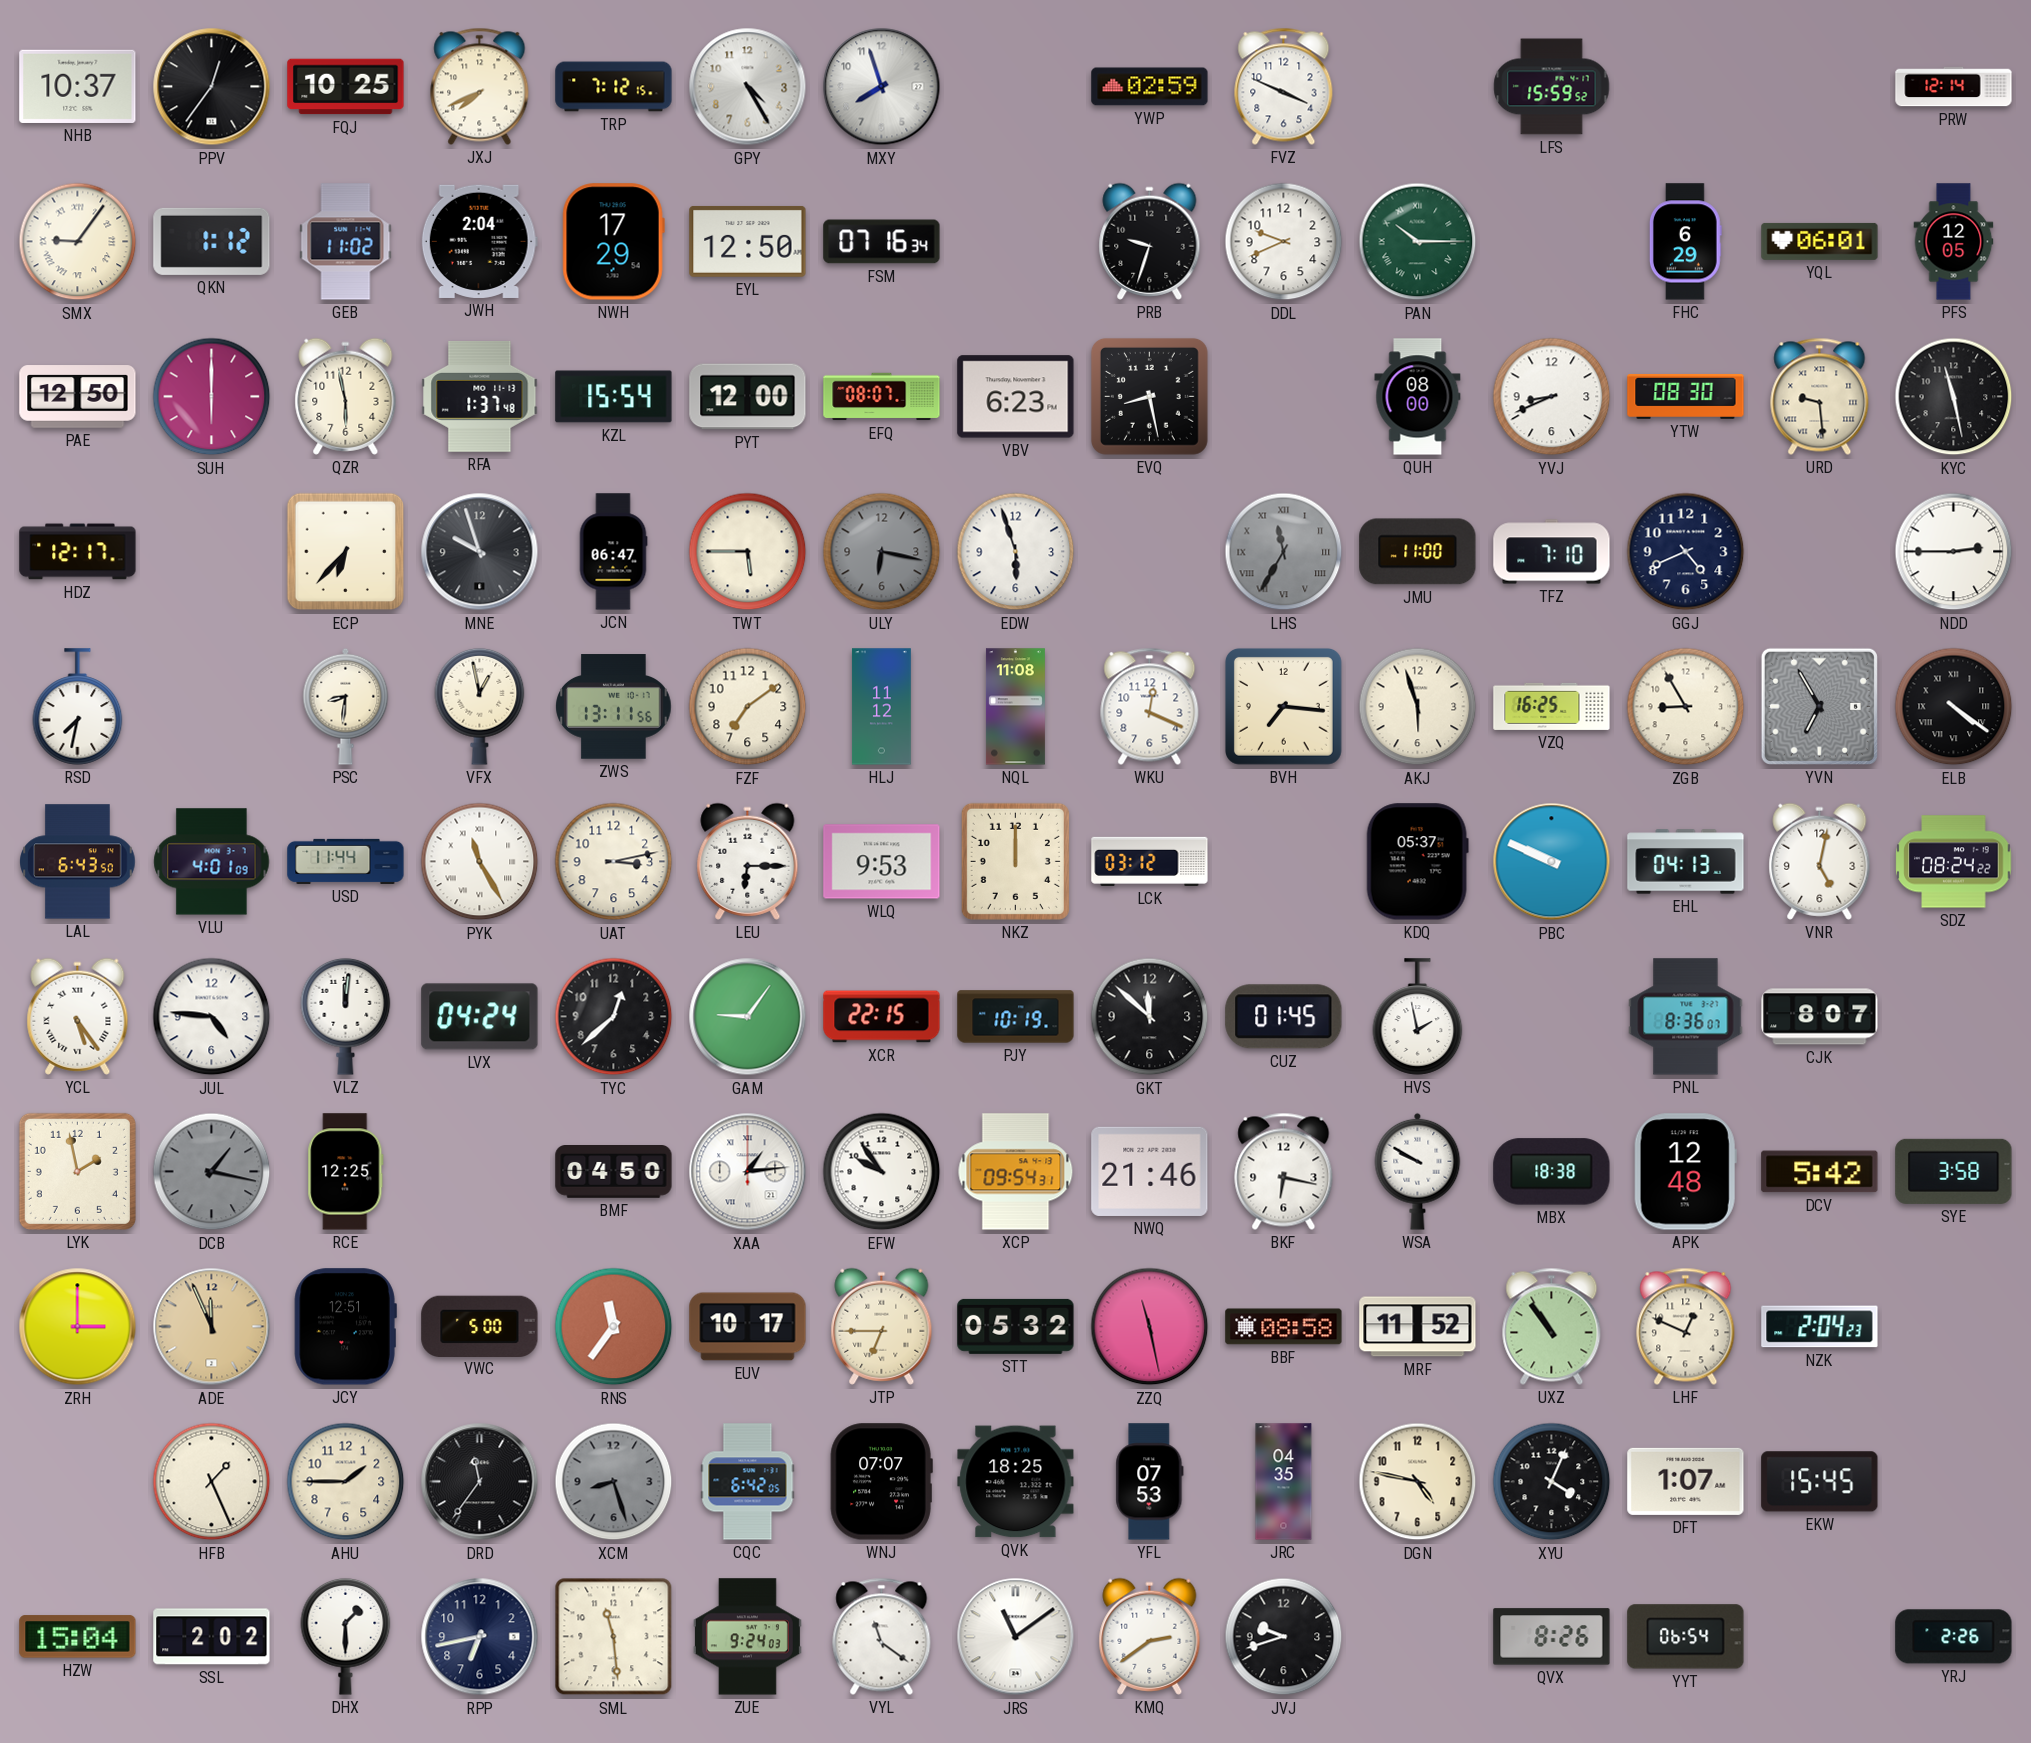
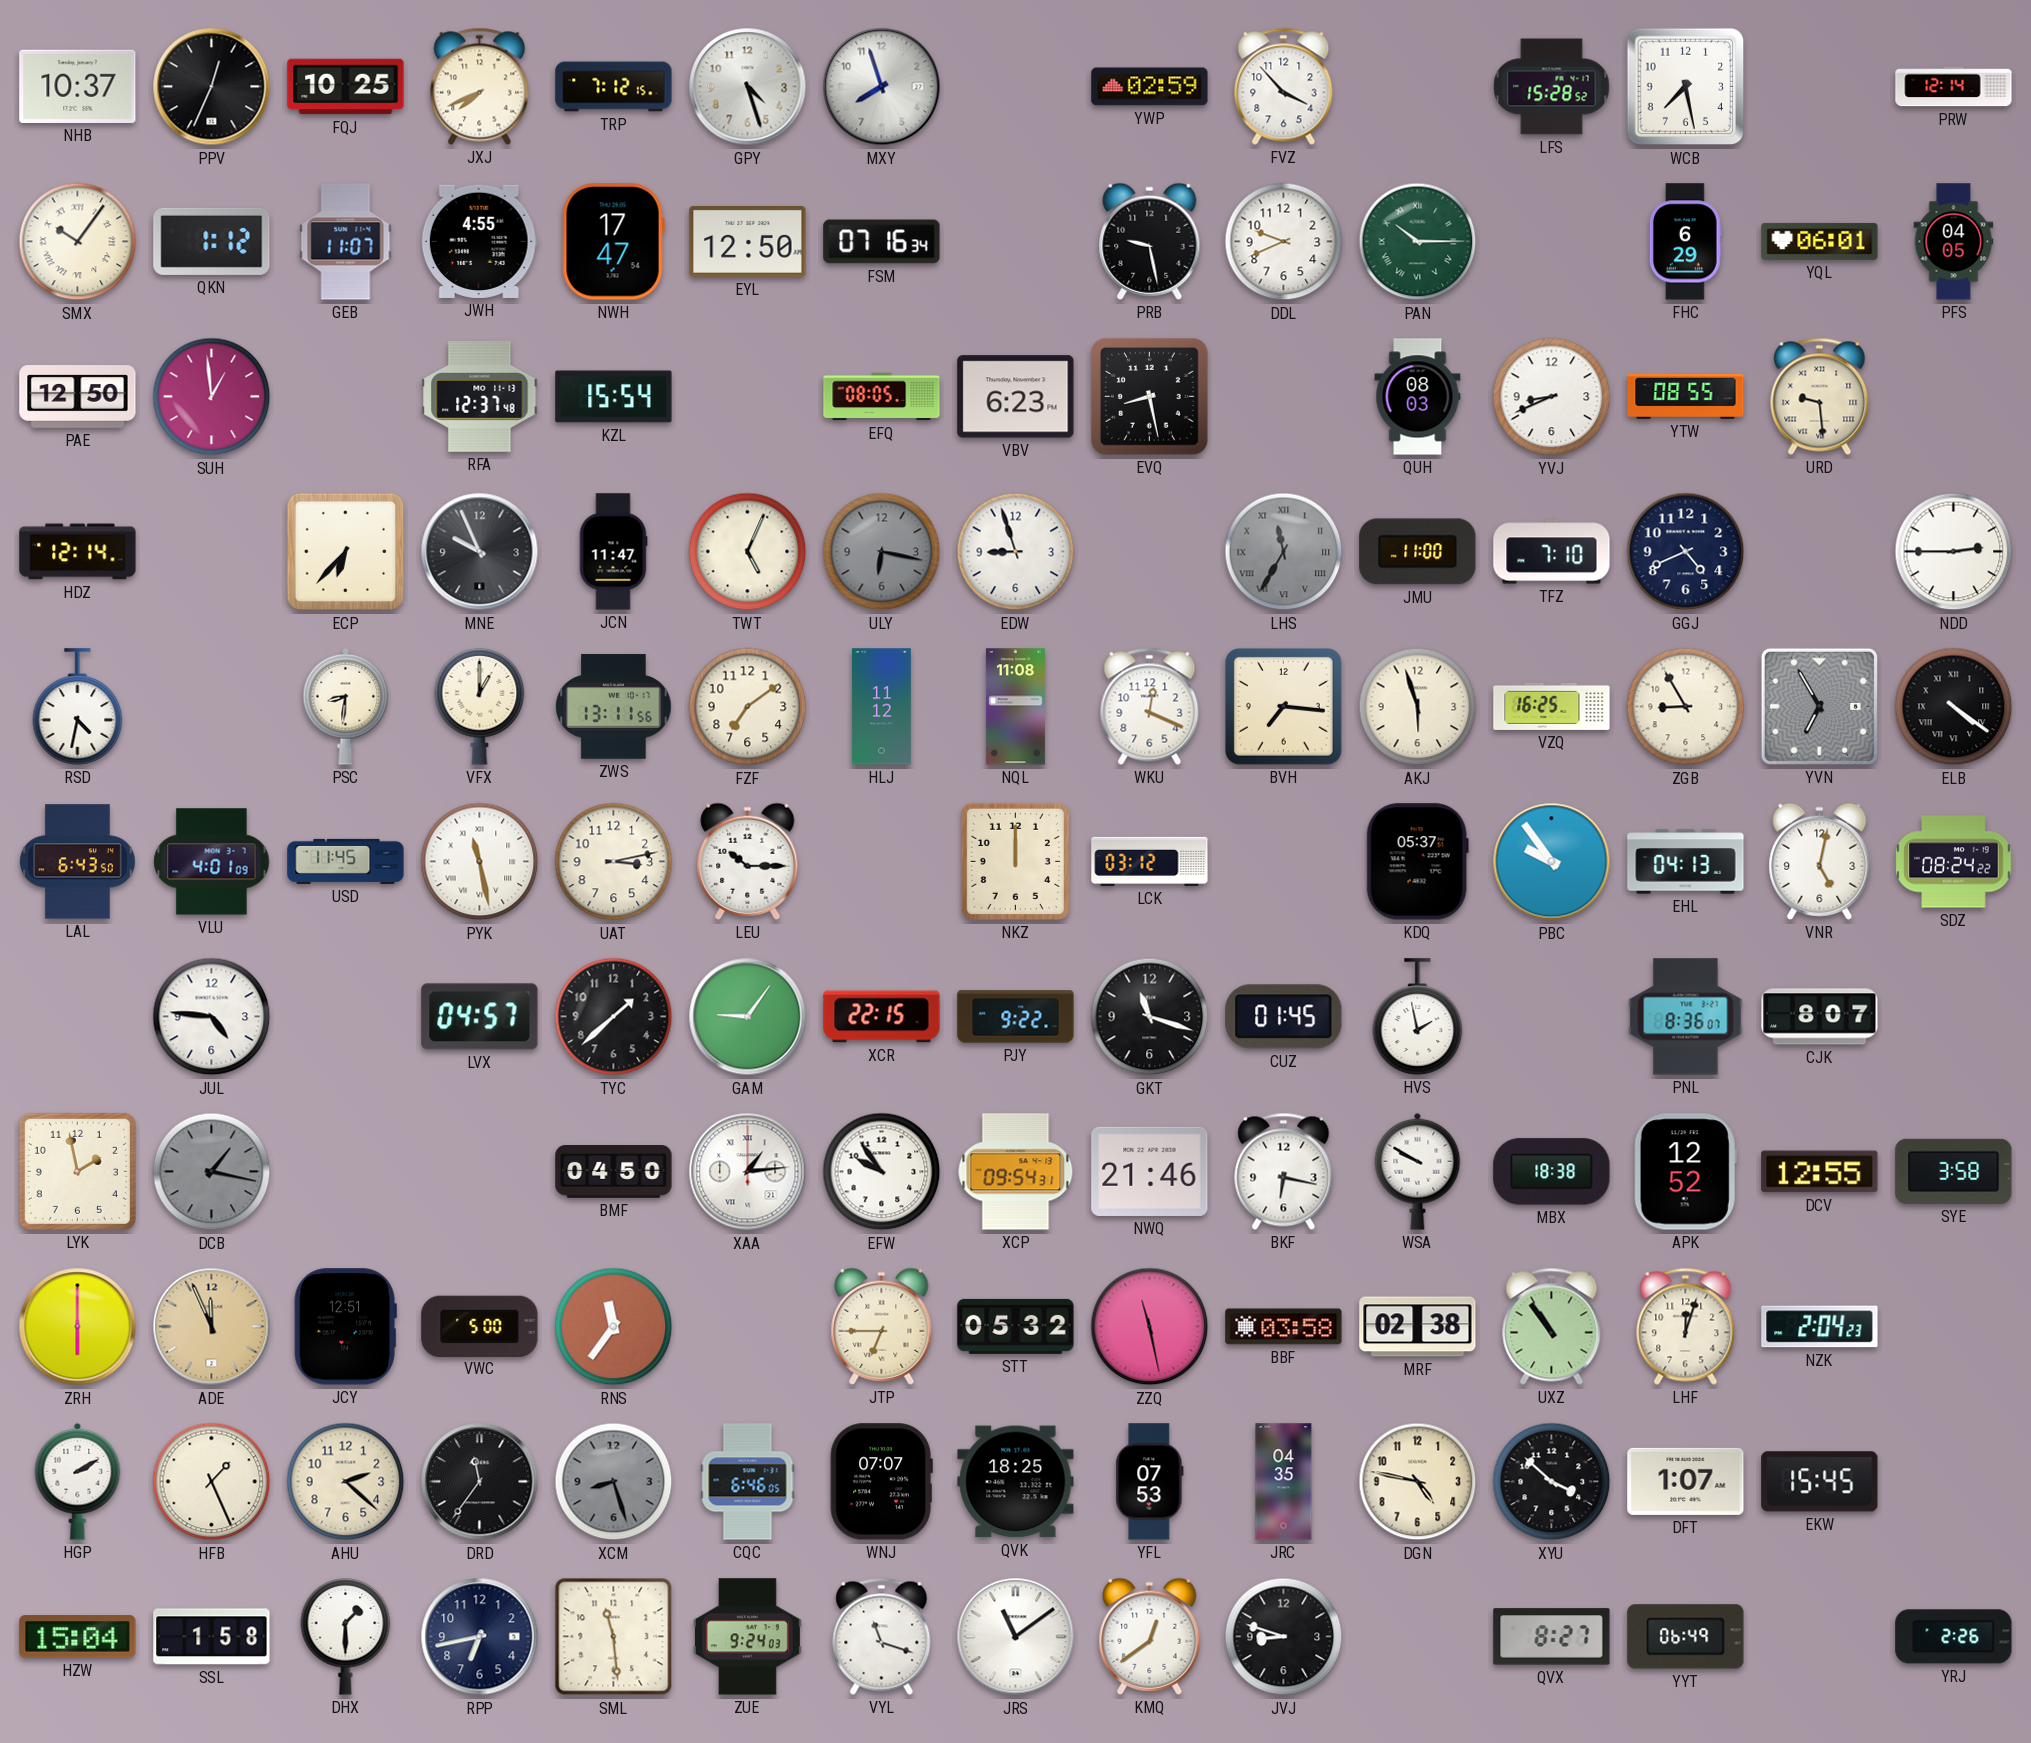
PPV: 12:36 -> 12:34
GPY: 4:25 -> 4:27
FVZ: 3:49 -> 3:53
LFS: 15:59 -> 15:28
WCB: none -> 7:28
SMX: 9:06 -> 10:06
GEB: 11:02 -> 11:07
JWH: 2:04 -> 4:55
NWH: 17:29 -> 17:47
PRB: 9:33 -> 9:28
PFS: 12:05 -> 04:05
SUH: 6:00 -> 12:59
QZR: 5:58 -> none
RFA: 1:37 -> 12:37
PYT: 12:00 -> none
EFQ: 08:07 -> 08:05
QUH: 08:00 -> 08:03
YTW: 08:30 -> 08:55
KYC: 11:28 -> none
HDZ: 12:17 -> 12:14
MNE: 9:57 -> 9:56
JCN: 06:47 -> 11:47
TWT: 5:45 -> 5:04
EDW: 5:57 -> 8:57
RSD: 7:32 -> 4:32
VFX: 12:58 -> 1:00
USD: 11:44 -> 11:45
PYK: 11:25 -> 11:28
LEU: 6:15 -> 10:15
WLQ: 9:53 -> none
PBC: 9:49 -> 9:54
YCL: 5:24 -> none
VLZ: 12:01 -> none
LVX: 04:24 -> 04:57
TYC: 12:38 -> 1:38
PJY: 10:19 -> 9:22
GKT: 11:52 -> 11:18
RCE: 12:25 -> none
APK: 12:48 -> 12:52
DCV: 5:42 -> 12:55
ZRH: 3:00 -> 6:00
EUV: 10:17 -> none
BBF: 08:58 -> 03:58
MRF: 11:52 -> 02:38
LHF: 12:49 -> 12:03
HGP: none -> 2:10
AHU: 1:45 -> 2:22
CQC: 6:42 -> 6:46
XYU: 4:04 -> 3:52
SSL: 2:02 -> 1:58
VYL: 11:21 -> 11:18
KMQ: 2:39 -> 12:39
JVJ: 9:42 -> 8:48
QVX: 8:26 -> 8:27
YYT: 06:54 -> 06:49
